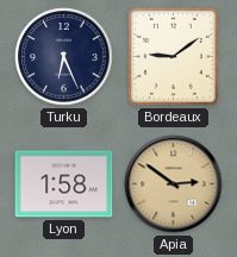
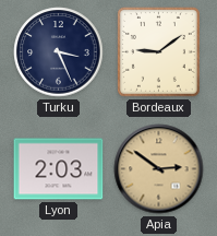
Turku: 6:26 -> 3:26
Lyon: 1:58 -> 2:03
